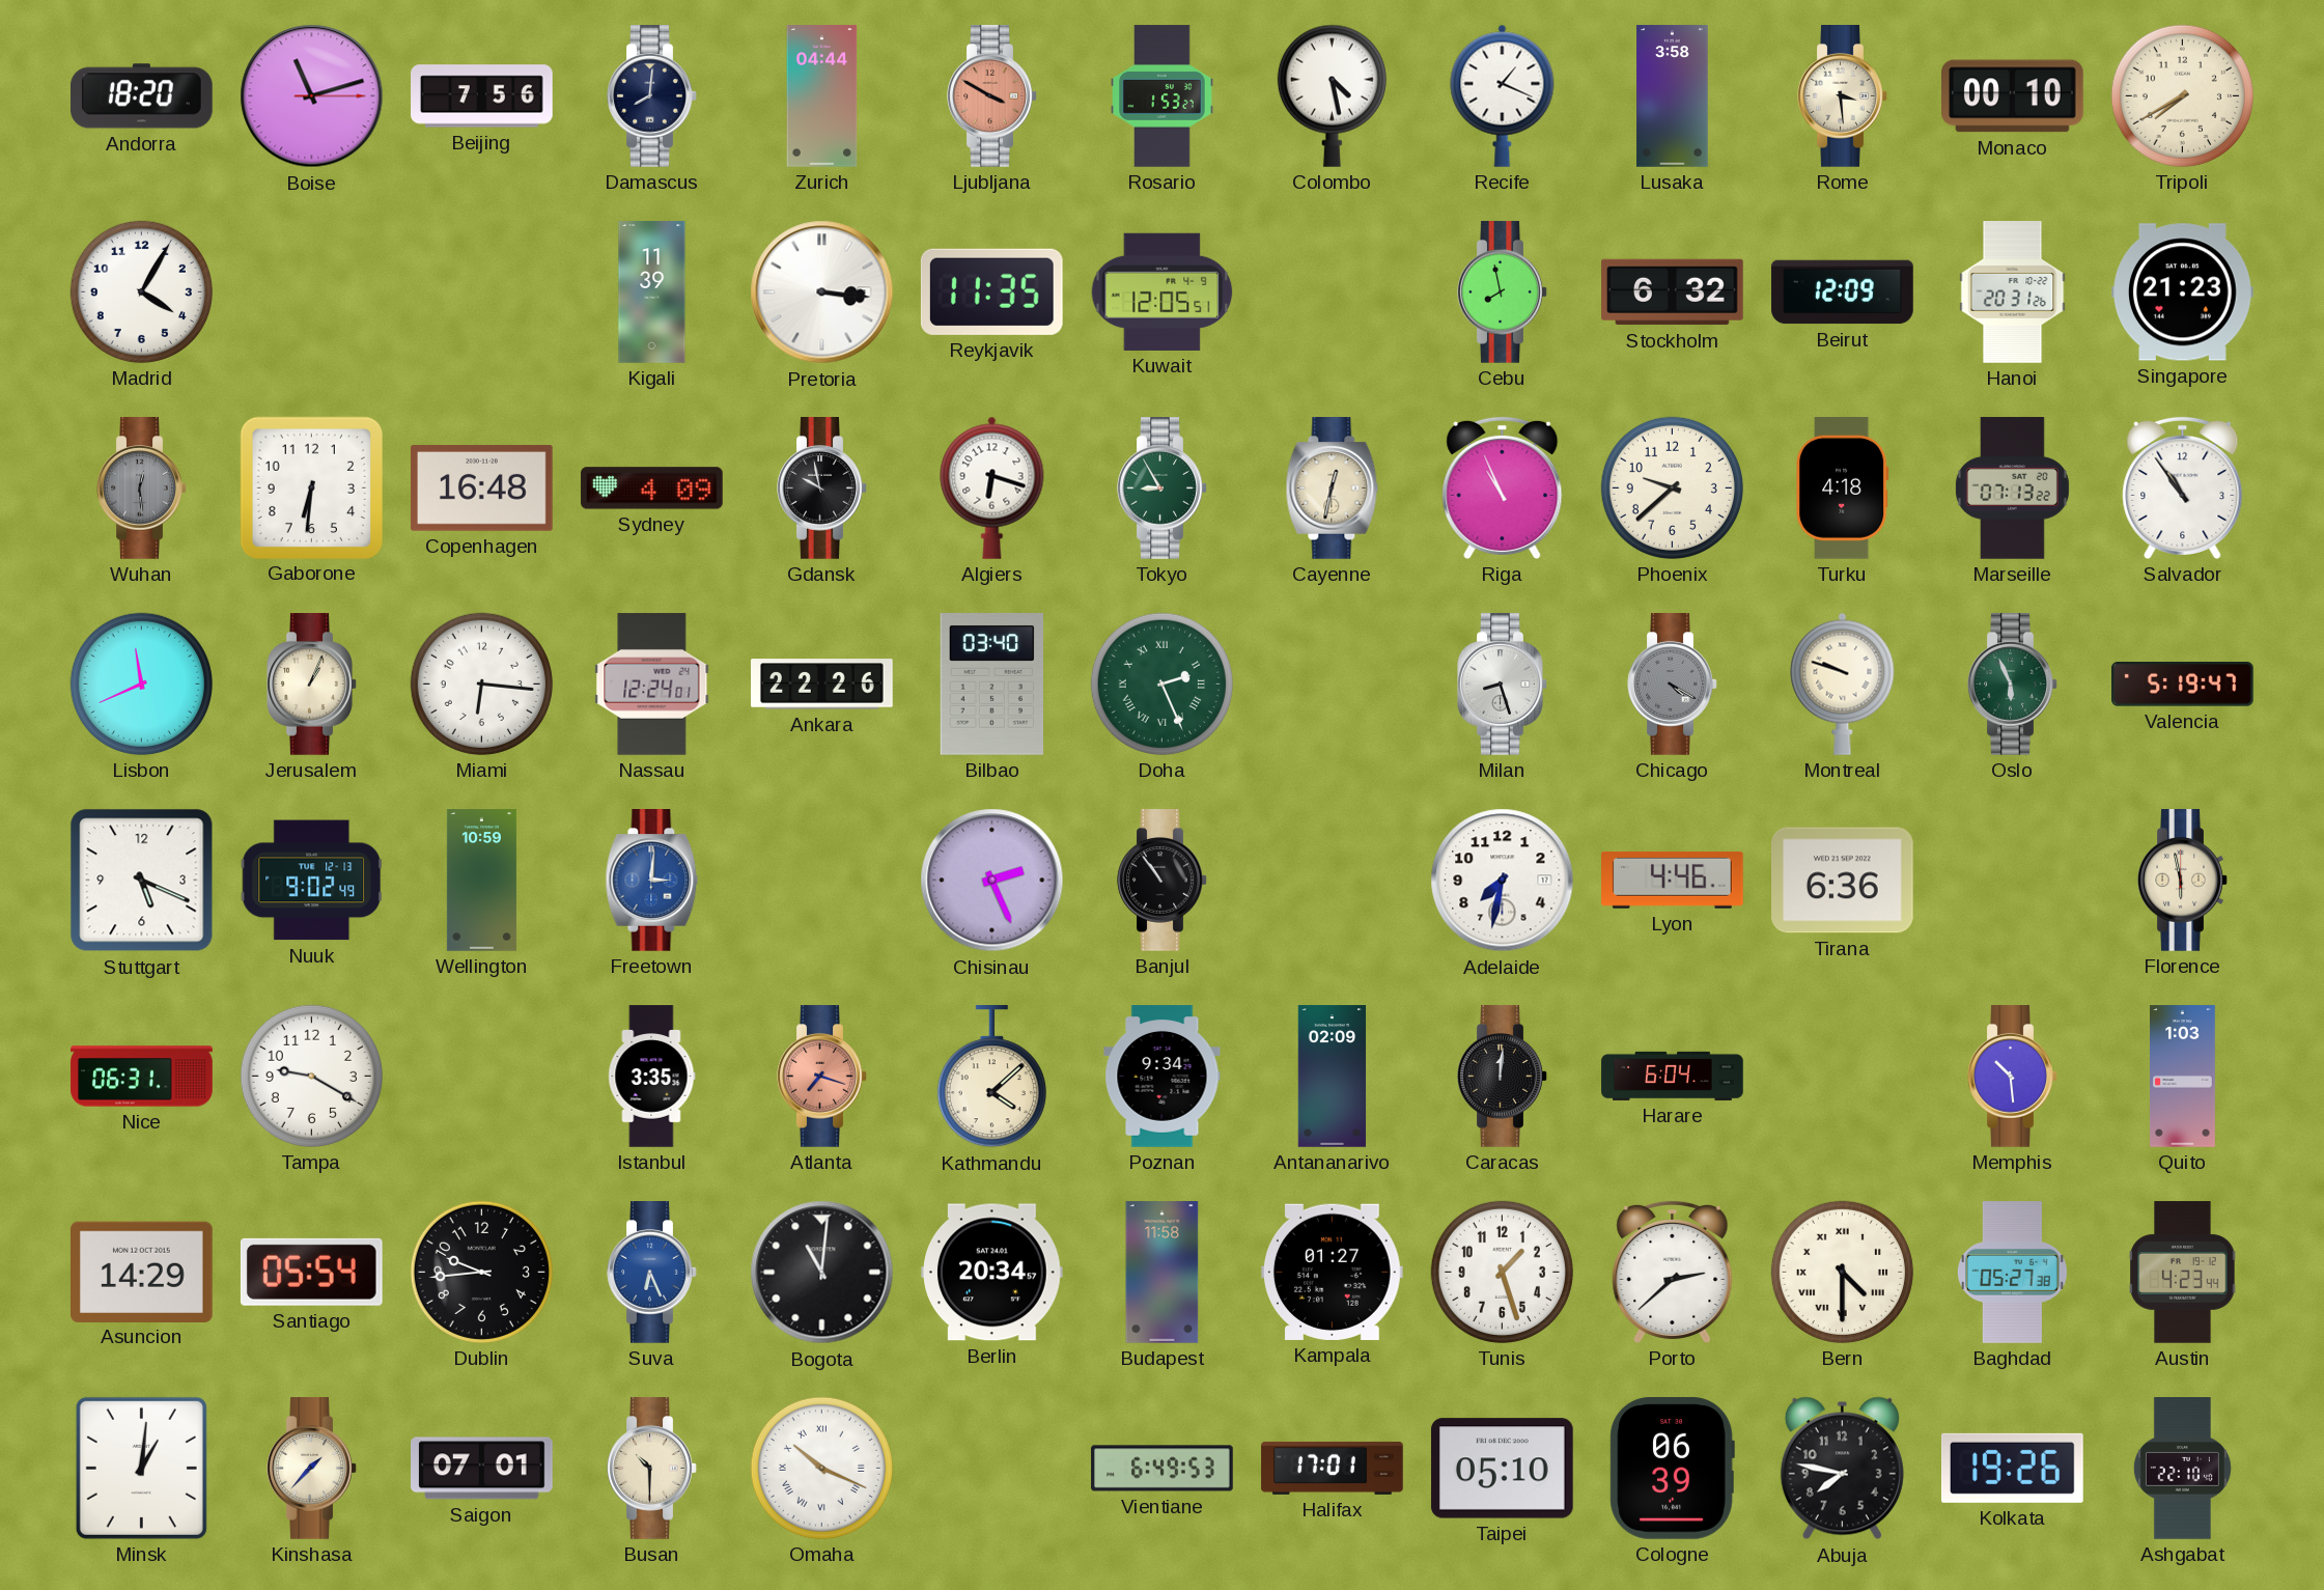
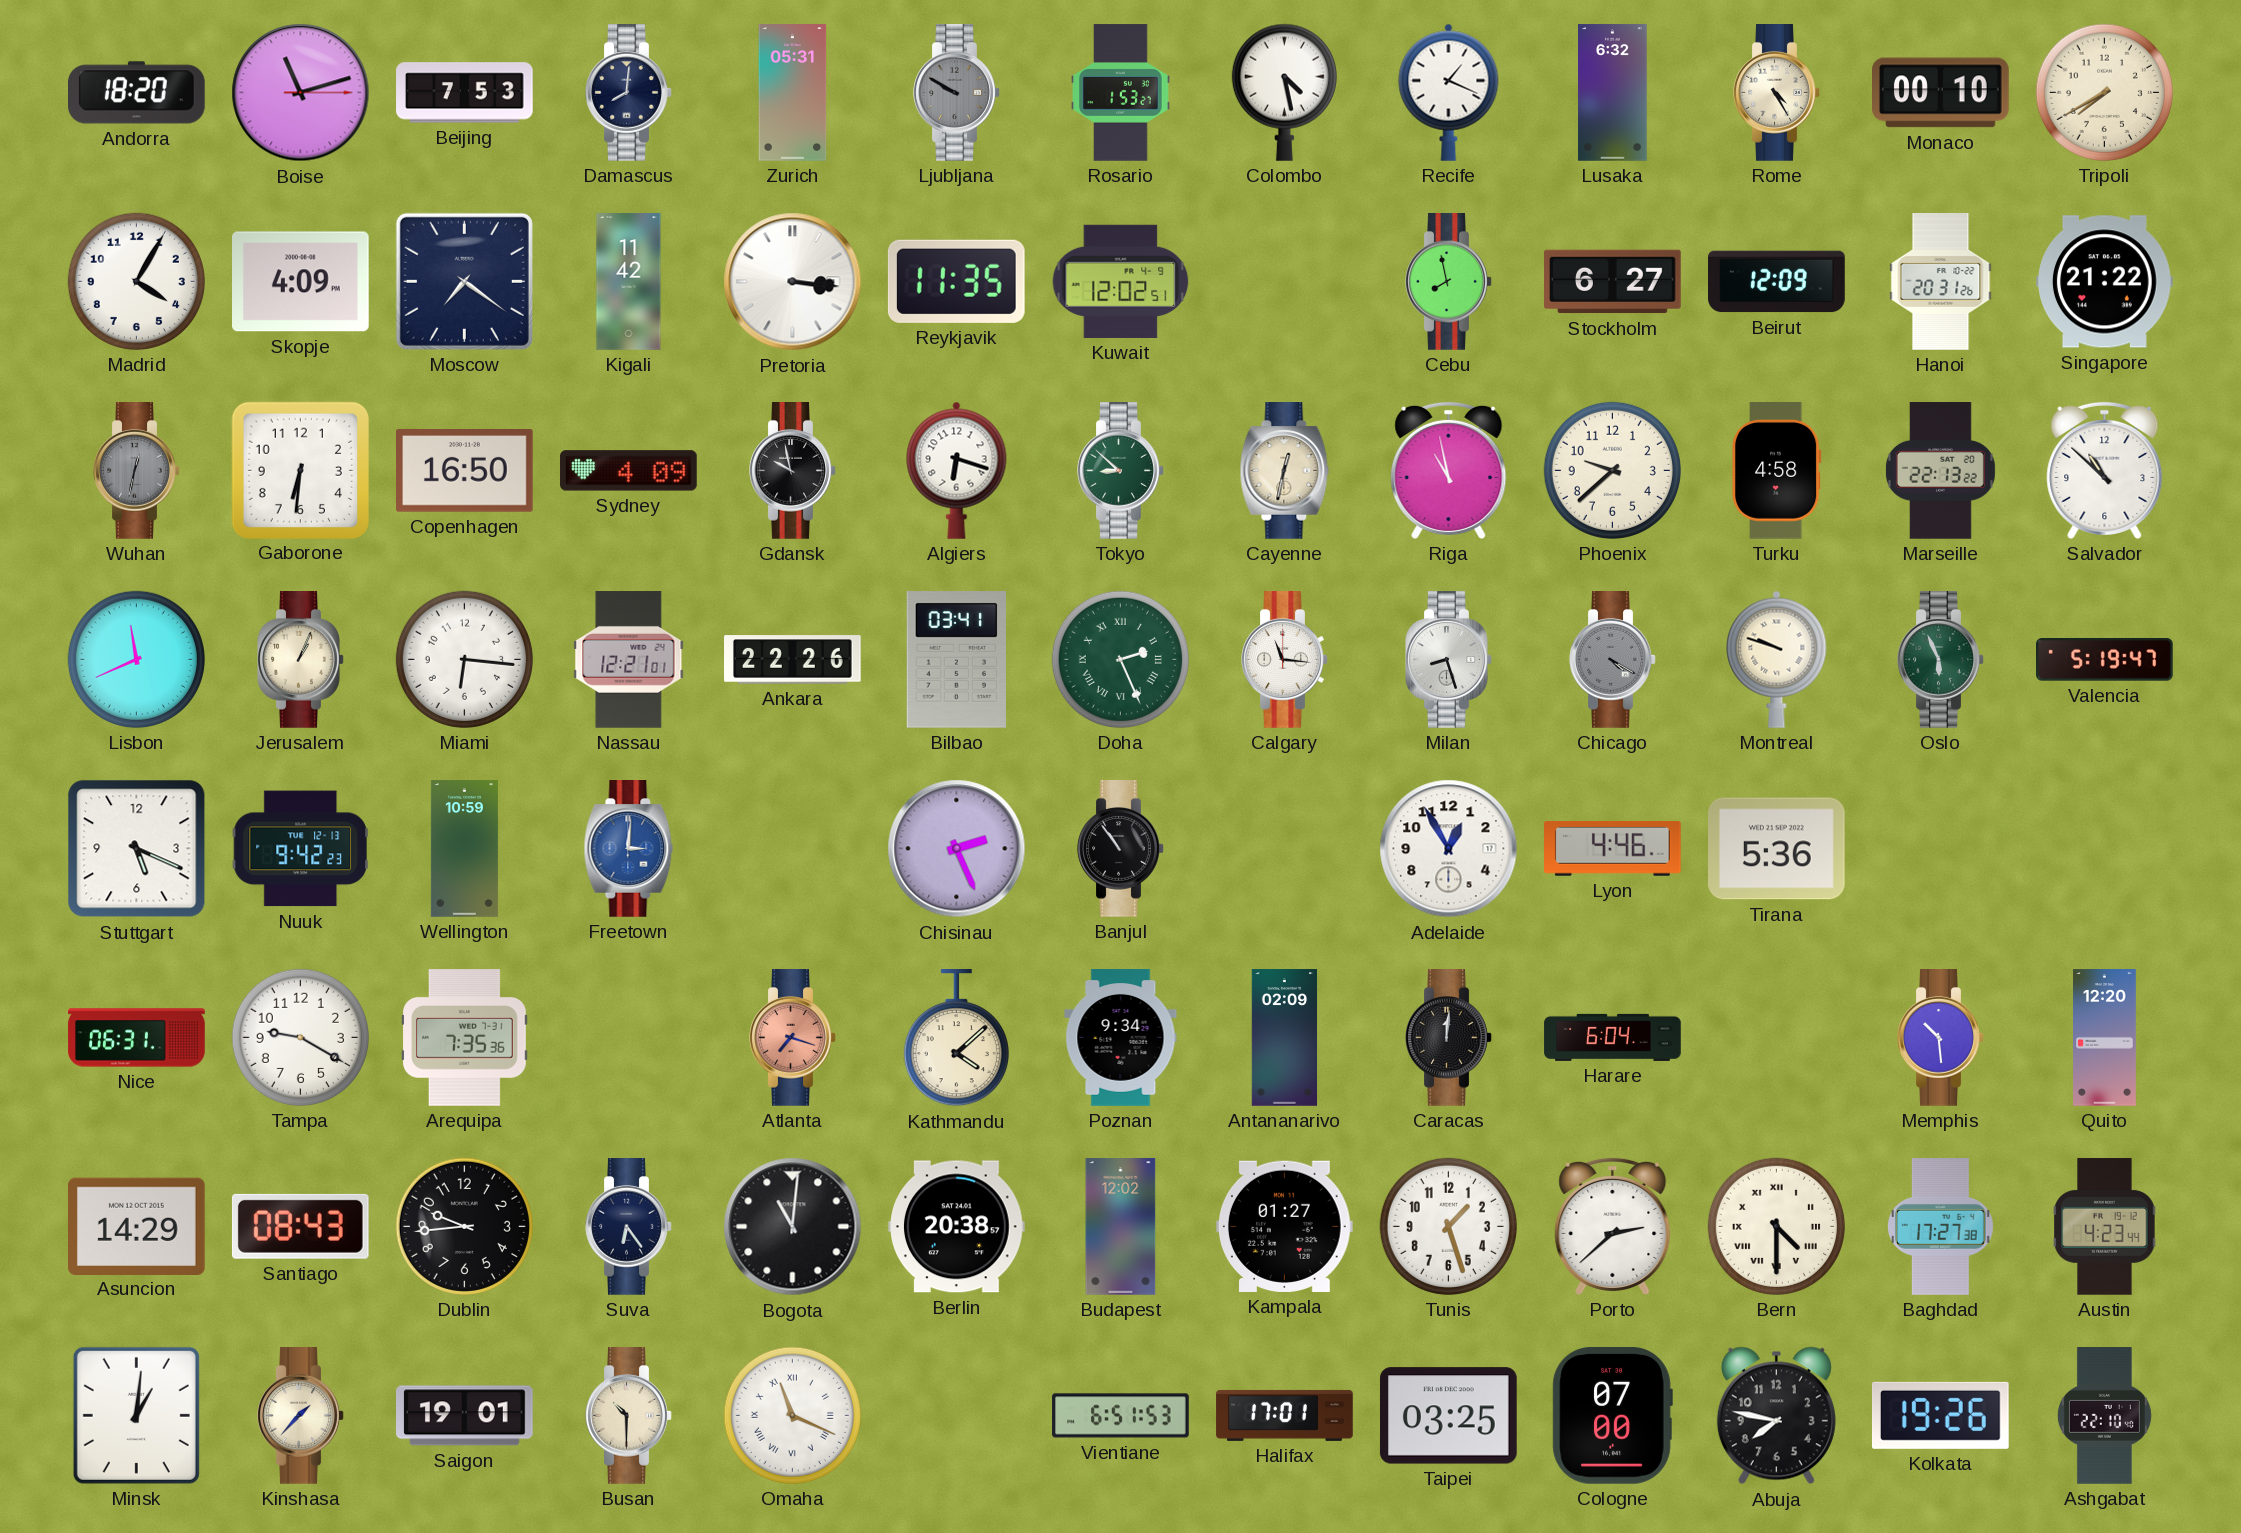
Beijing: 7:56 -> 7:53
Zurich: 04:44 -> 05:31
Ljubljana: 3:50 -> 9:50
Ljubljana dial: salmon -> grey
Lusaka: 3:58 -> 6:32
Rome: 3:29 -> 4:25
Skopje: none -> 4:09
Moscow: none -> 7:21
Kigali: 11:39 -> 11:42
Kuwait: 12:05 -> 12:02
Stockholm: 6:32 -> 6:27
Singapore: 21:23 -> 21:22
Wuhan: 12:29 -> 12:32
Copenhagen: 16:48 -> 16:50
Tokyo: 8:55 -> 8:52
Riga: 10:56 -> 10:58
Turku: 4:18 -> 4:58
Marseille: 07:13 -> 22:13
Salvador: 10:54 -> 10:52
Nassau: 12:24 -> 12:21
Bilbao: 03:40 -> 03:41
Calgary: none -> 11:16
Nuuk: 9:02 -> 9:42
Adelaide: 7:32 -> 12:55
Tirana: 6:36 -> 5:36
Florence: 5:58 -> none
Arequipa: none -> 7:35
Istanbul: 3:35 -> none
Quito: 1:03 -> 12:20
Santiago: 05:54 -> 08:43
Suva: 6:26 -> 6:24
Suva dial: blue -> navy
Berlin: 20:34 -> 20:38
Budapest: 11:58 -> 12:02
Baghdad: 05:27 -> 17:27
Saigon: 07:01 -> 19:01
Omaha: 10:19 -> 11:19
Vientiane: 6:49 -> 6:51
Taipei: 05:10 -> 03:25
Cologne: 06:39 -> 07:00
